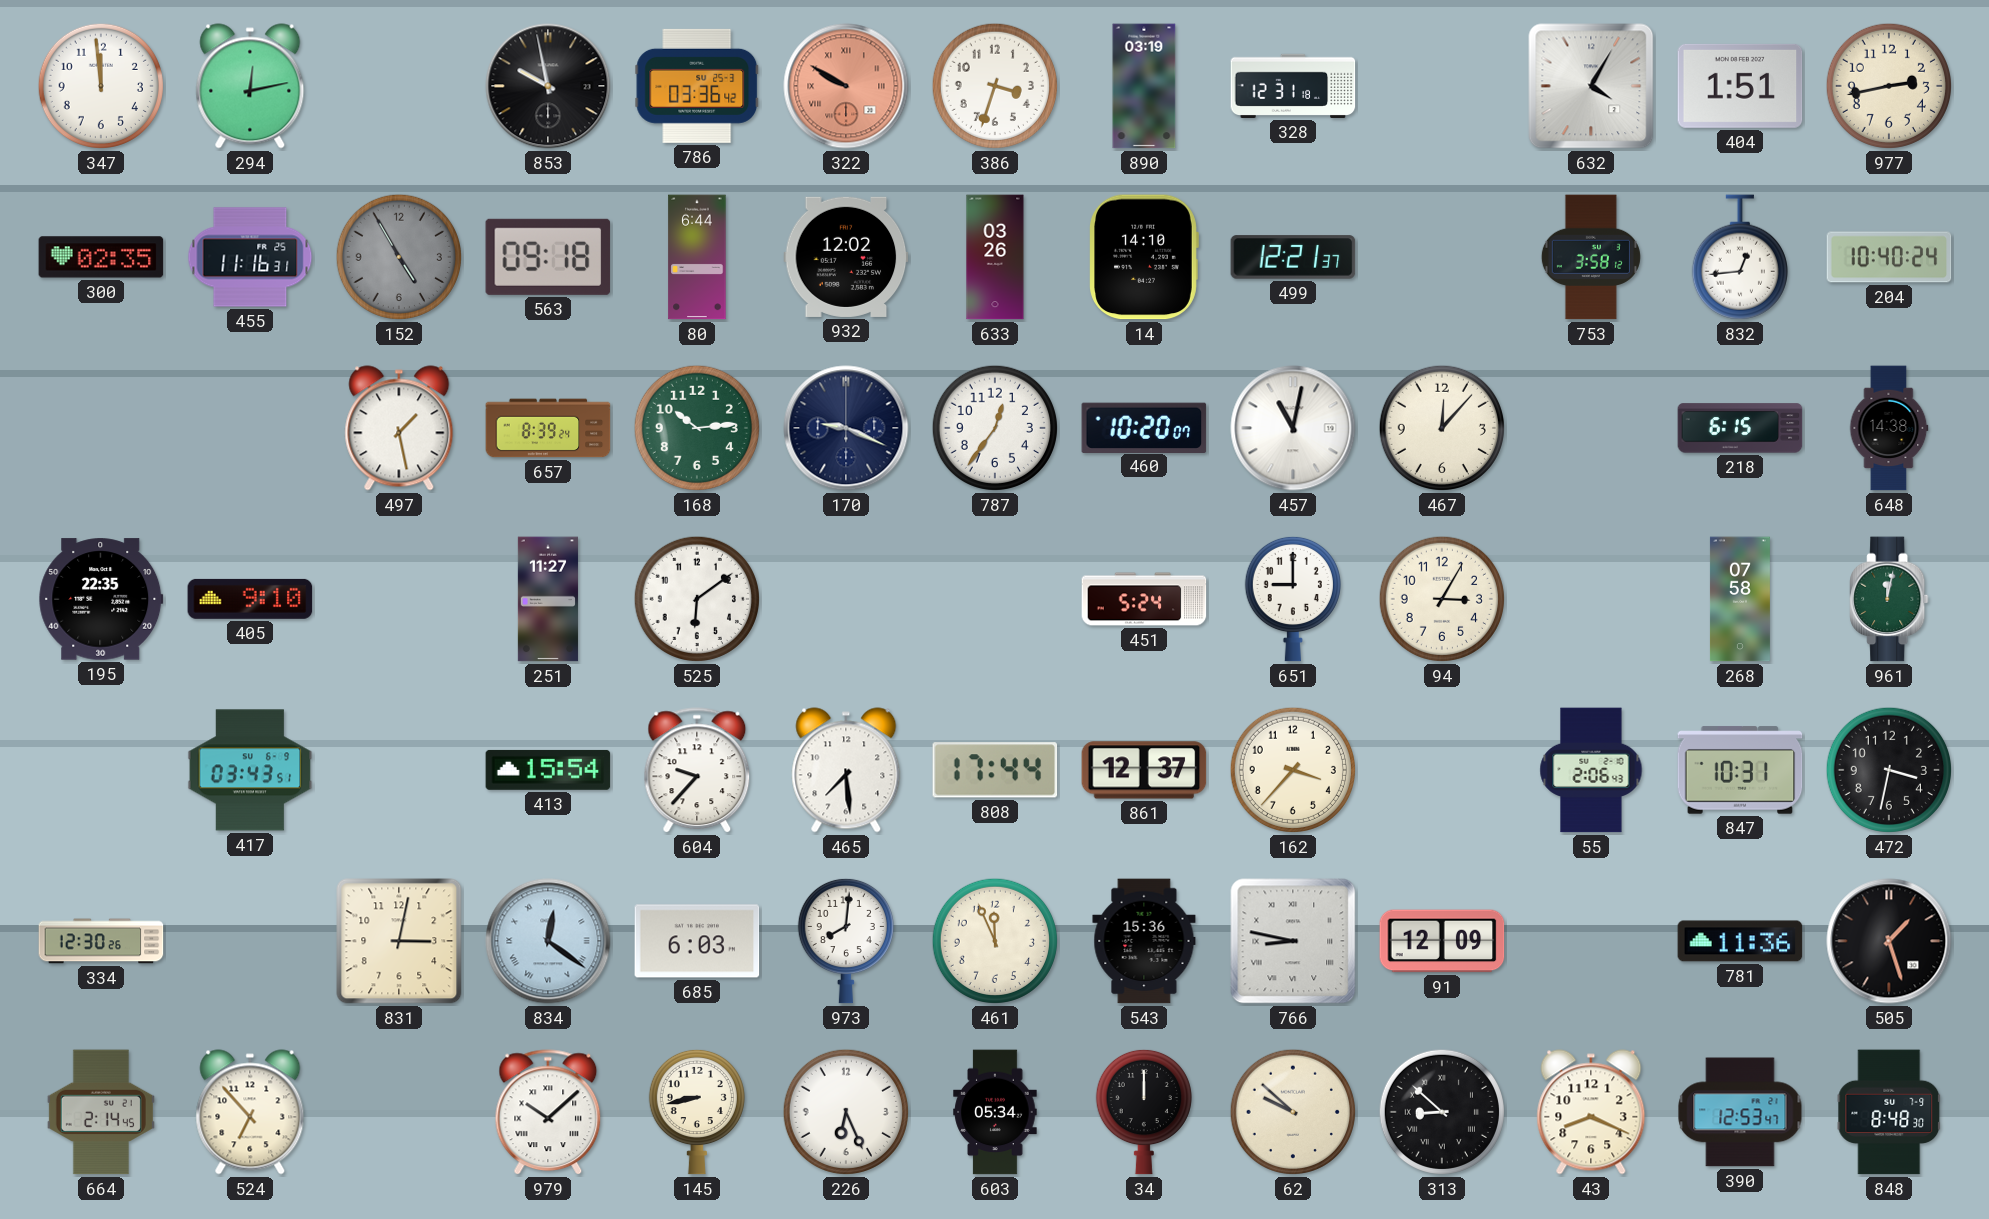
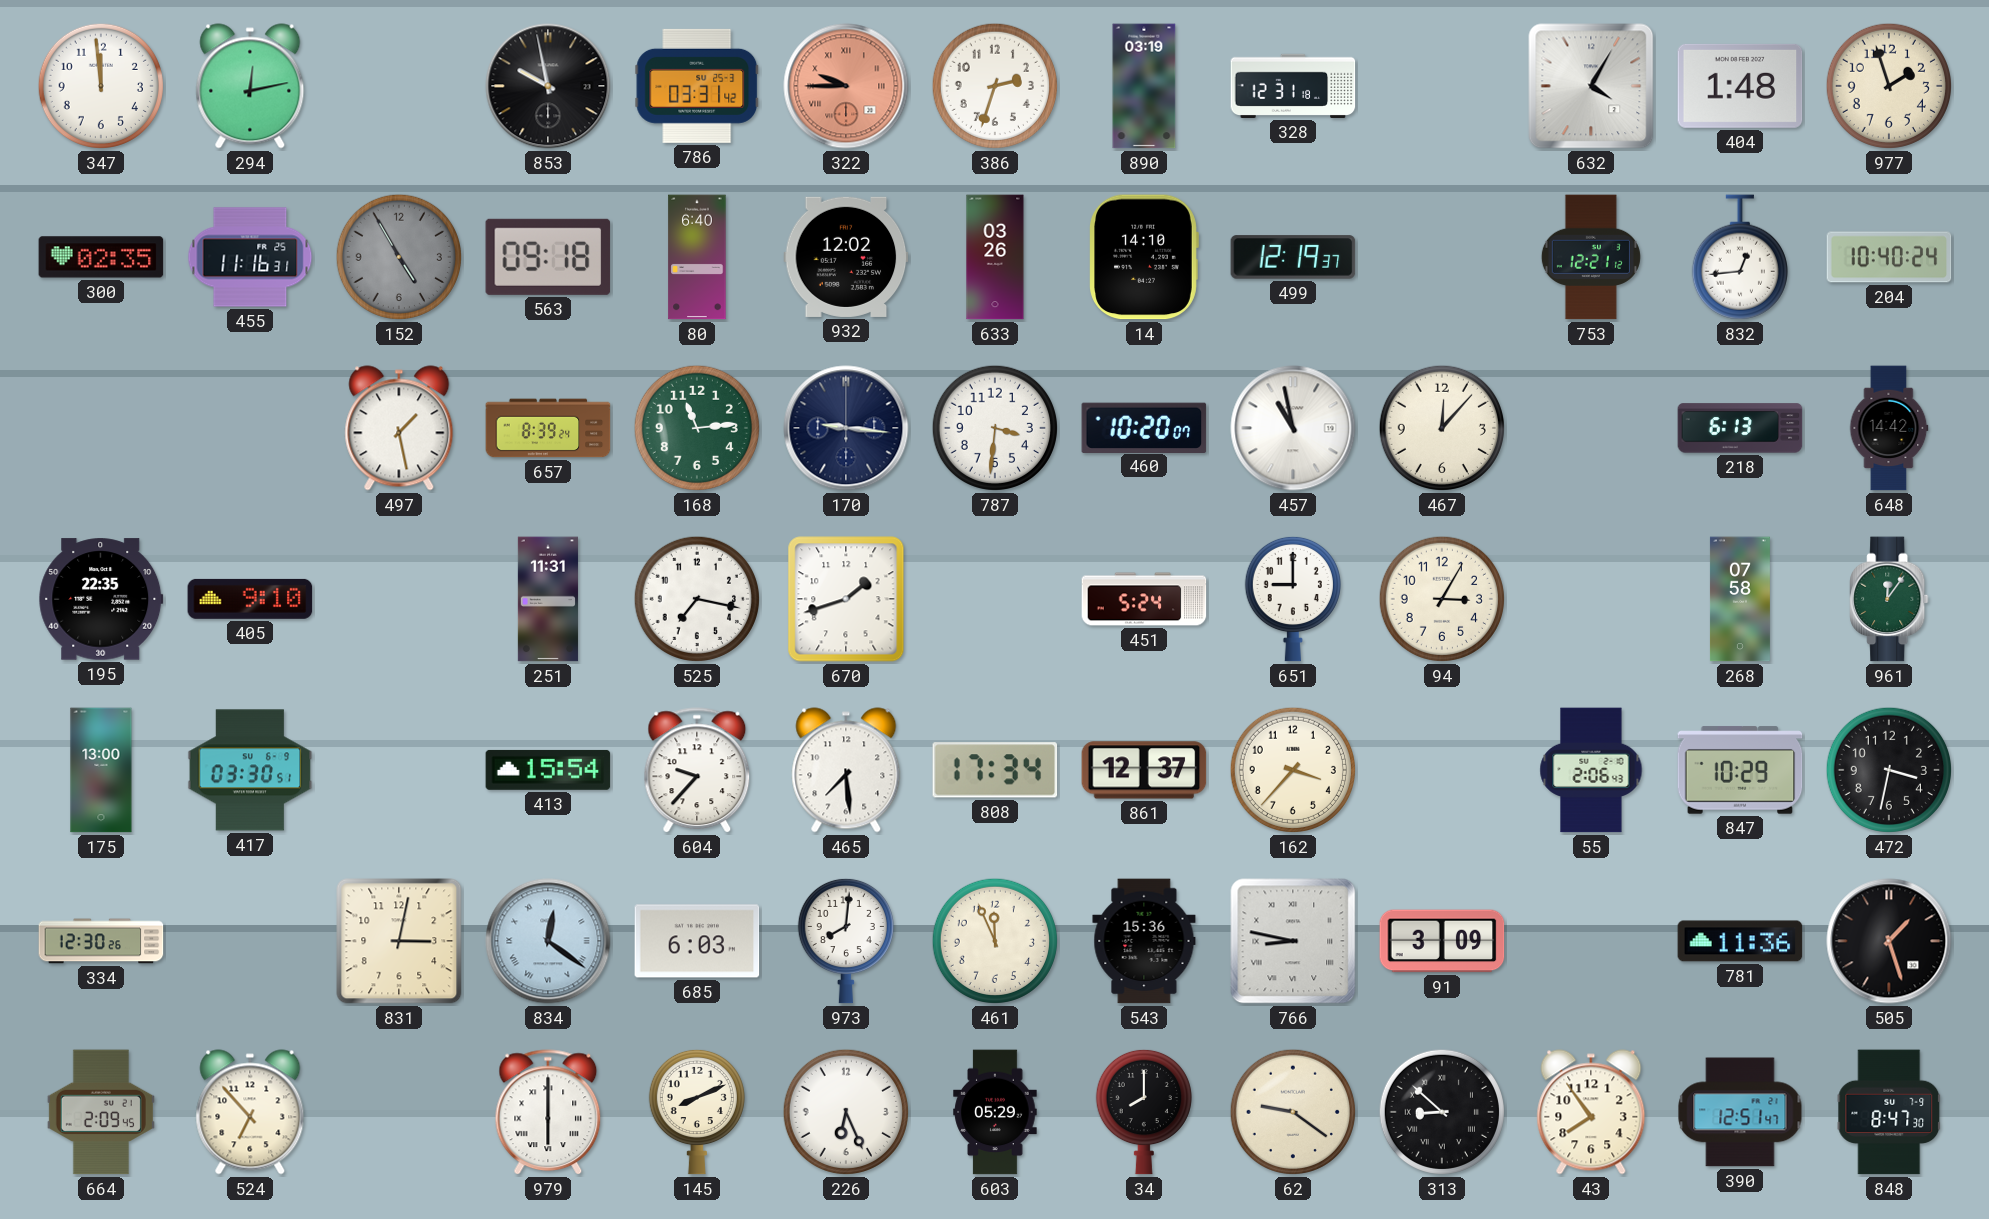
786: 03:36 -> 03:31
322: 9:50 -> 9:45
386: 3:33 -> 2:33
404: 1:51 -> 1:48
977: 2:43 -> 1:57
80: 6:44 -> 6:40
499: 12:21 -> 12:19
753: 3:58 -> 12:21
168: 10:14 -> 11:14
170: 9:19 -> 9:16
787: 12:36 -> 3:31
457: 11:02 -> 10:58
218: 6:15 -> 6:13
648: 14:38 -> 14:42
251: 11:27 -> 11:31
525: 6:09 -> 7:17
670: none -> 1:42
961: 12:02 -> 12:06
175: none -> 13:00
417: 03:43 -> 03:30
808: 17:44 -> 17:34
847: 10:31 -> 10:29
91: 12:09 -> 3:09
664: 2:14 -> 2:09
979: 10:08 -> 6:00
145: 8:43 -> 8:11
603: 05:34 -> 05:29
34: 12:00 -> 8:00
62: 9:52 -> 9:21
43: 8:19 -> 7:54
390: 12:53 -> 12:51
848: 8:48 -> 8:47
